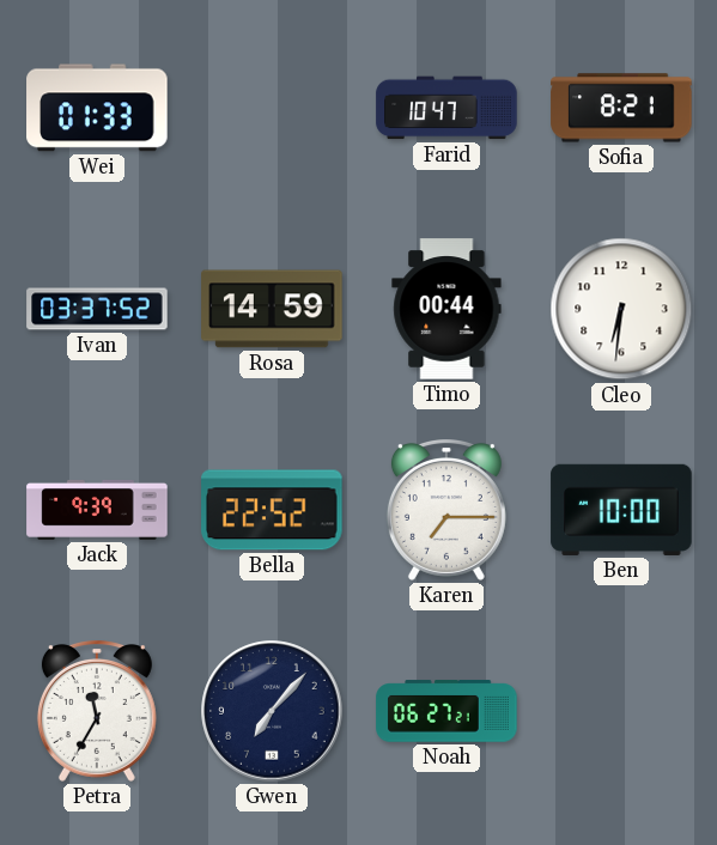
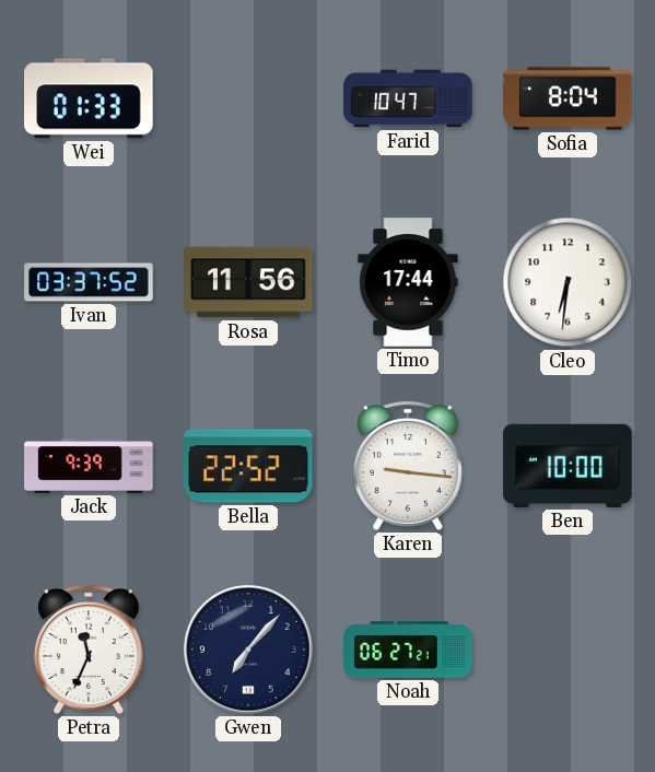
Sofia: 8:21 -> 8:04
Rosa: 14:59 -> 11:56
Timo: 00:44 -> 17:44
Karen: 7:15 -> 9:16
Petra: 11:35 -> 11:34
